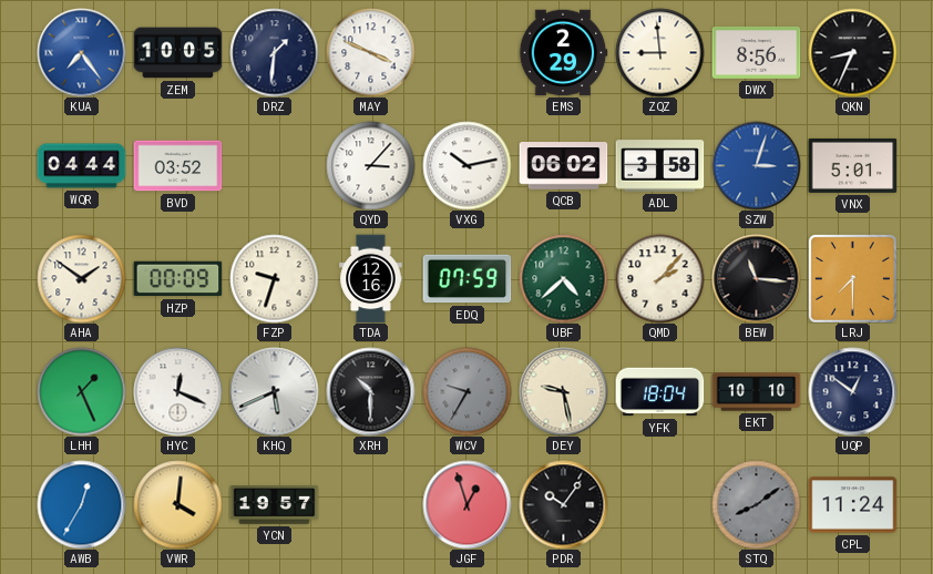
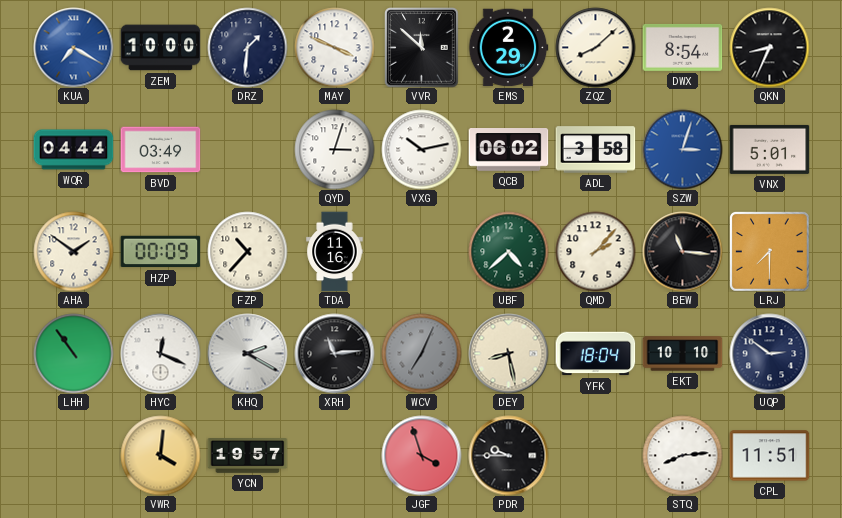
KUA: 7:24 -> 7:20
ZEM: 10:05 -> 10:00
VVR: none -> 11:52
ZQZ: 8:59 -> 8:08
DWX: 8:56 -> 8:54
BVD: 03:52 -> 03:49
QYD: 3:07 -> 3:03
FZP: 9:33 -> 10:37
TDA: 12:16 -> 11:16
EDQ: 07:59 -> none
LHH: 1:26 -> 10:54
KHQ: 5:41 -> 2:20
XRH: 10:30 -> 11:14
WCV: 9:35 -> 7:04
DEY: 9:28 -> 8:28
UQP: 12:51 -> 2:51
AWB: 12:35 -> none
JGF: 12:57 -> 3:57
PDR: 10:06 -> 9:45
STQ: 8:09 -> 8:14
STQ dial: grey -> white
CPL: 11:24 -> 11:51
